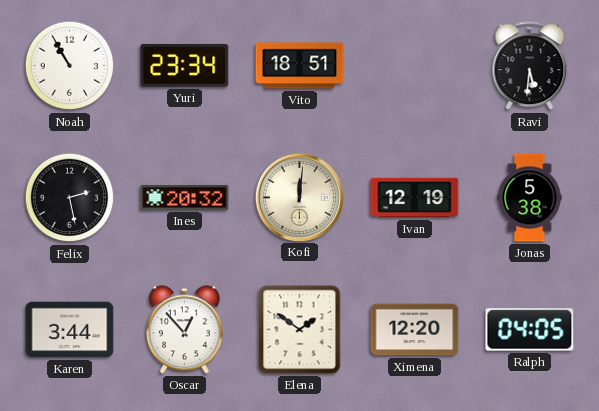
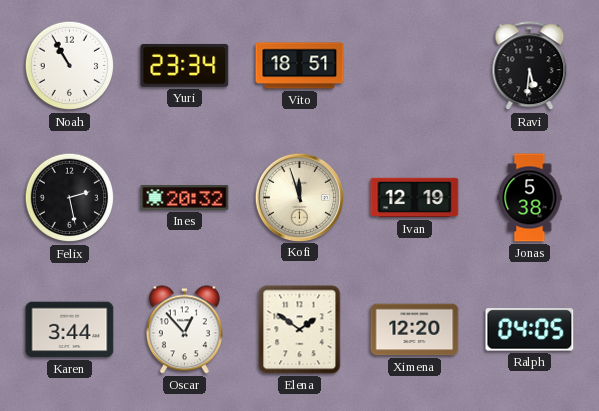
Kofi: 12:01 -> 11:57
